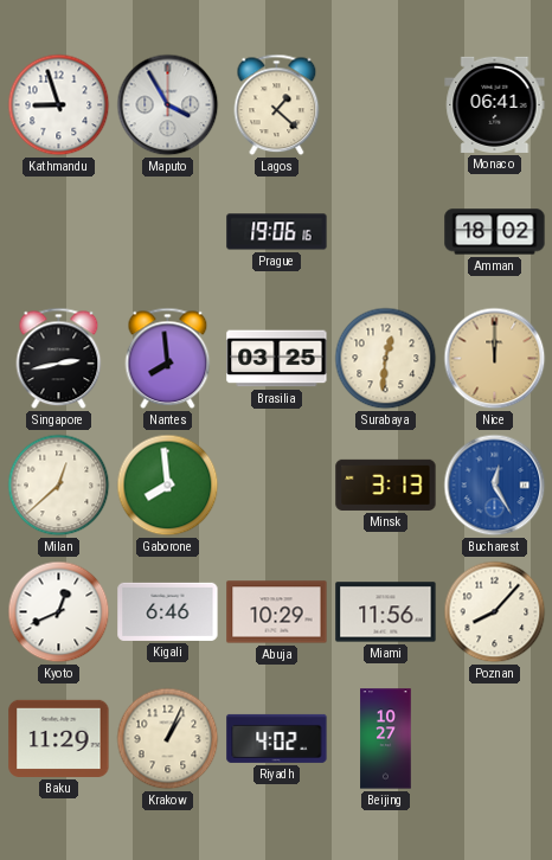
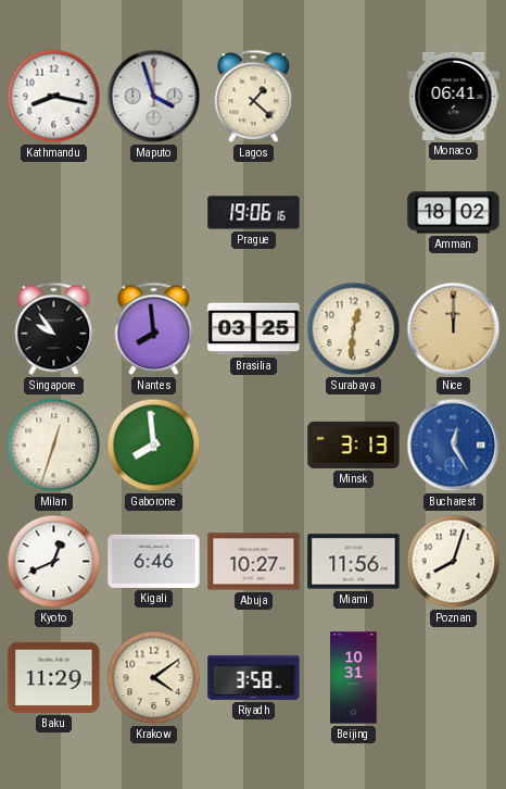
Kathmandu: 8:57 -> 8:17
Maputo: 3:55 -> 3:57
Singapore: 2:43 -> 9:54
Milan: 12:38 -> 12:33
Abuja: 10:29 -> 10:27
Poznan: 8:07 -> 8:03
Krakow: 1:04 -> 4:09
Riyadh: 4:02 -> 3:58
Beijing: 10:27 -> 10:31
